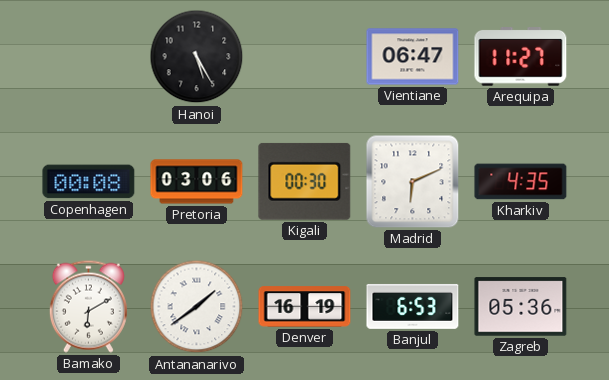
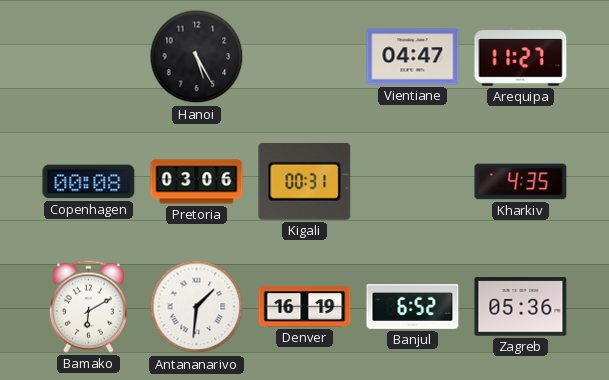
Vientiane: 06:47 -> 04:47
Kigali: 00:30 -> 00:31
Madrid: 6:11 -> none
Antananarivo: 1:39 -> 1:31
Banjul: 6:53 -> 6:52
